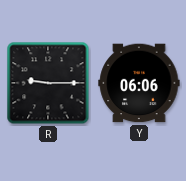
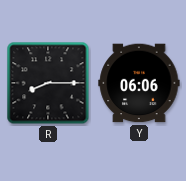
R: 9:15 -> 8:15
